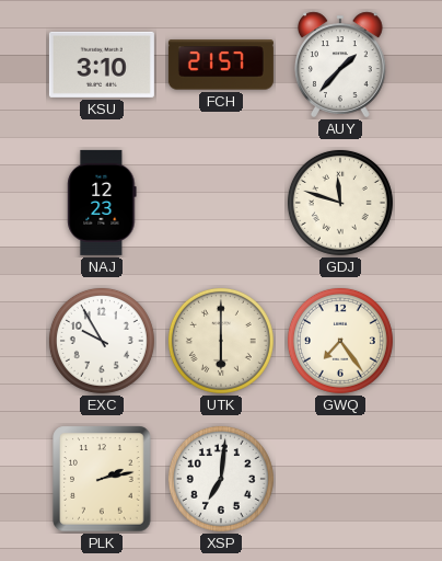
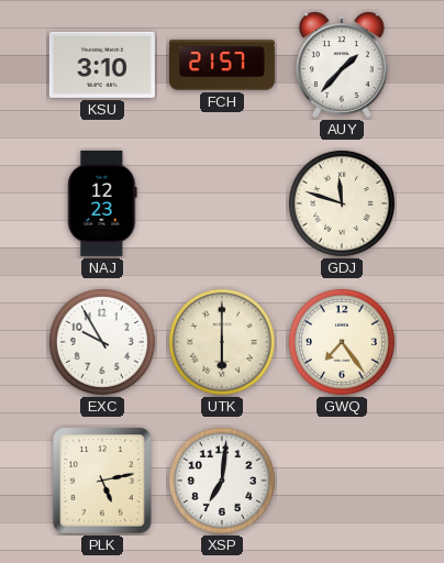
PLK: 2:13 -> 5:13
